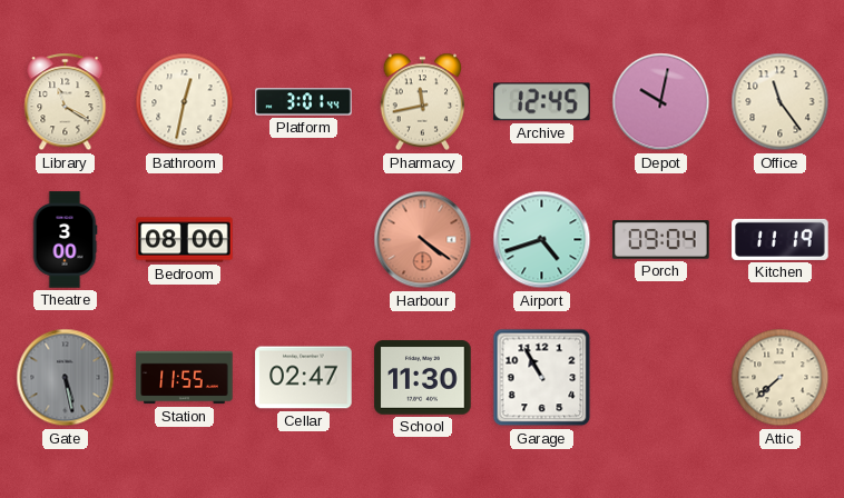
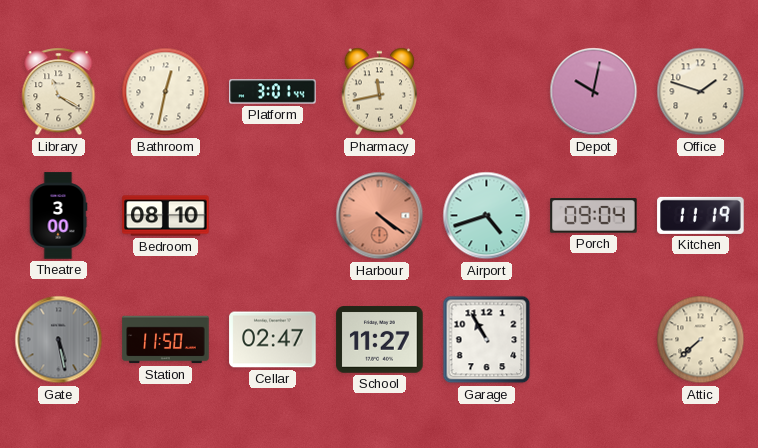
Archive: 12:45 -> none
Office: 11:24 -> 1:48
Bedroom: 08:00 -> 08:10
Station: 11:55 -> 11:50
School: 11:30 -> 11:27
